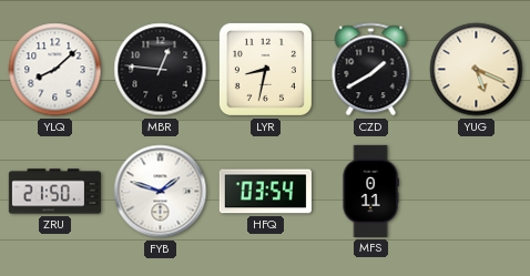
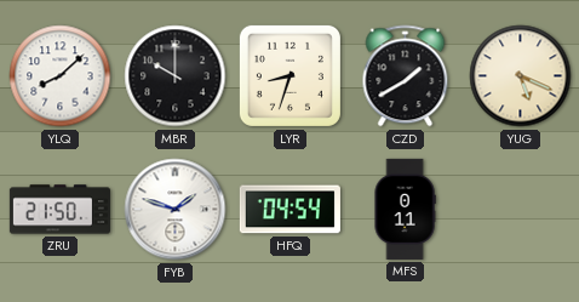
MBR: 12:46 -> 10:00
LYR: 8:32 -> 8:33
HFQ: 03:54 -> 04:54
